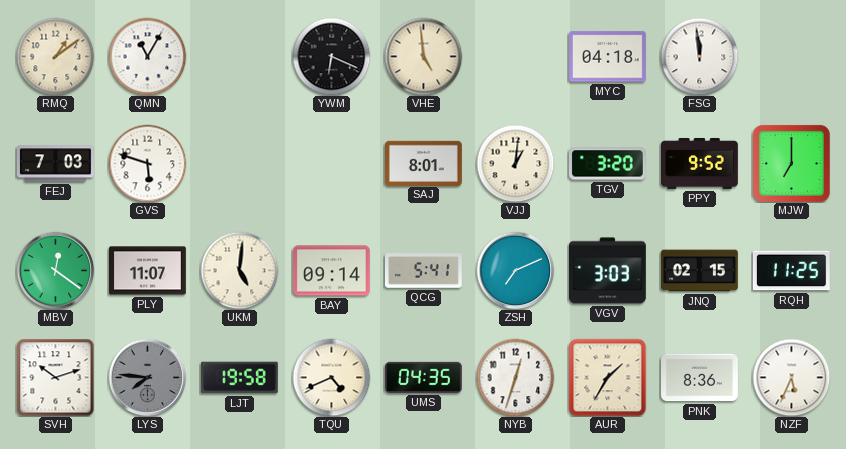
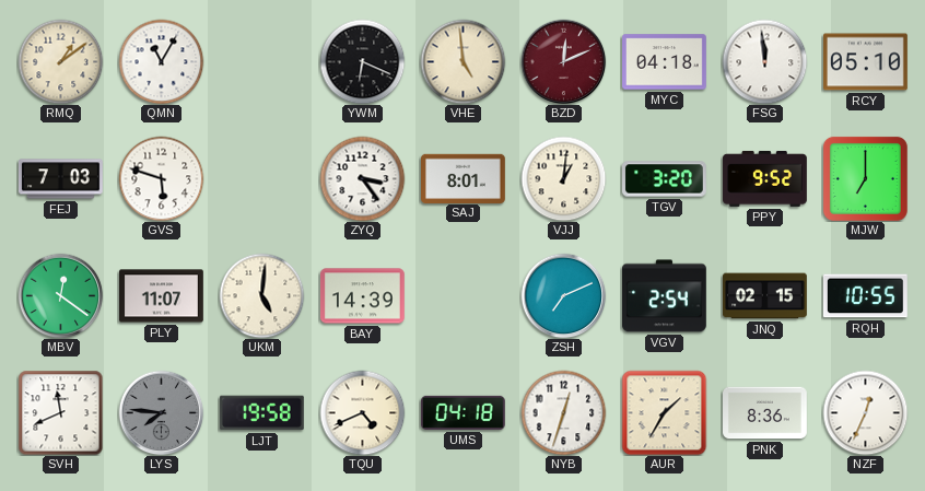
BZD: none -> 12:11
RCY: none -> 05:10
ZYQ: none -> 3:24
BAY: 09:14 -> 14:39
QCG: 5:41 -> none
VGV: 3:03 -> 2:54
RQH: 11:25 -> 10:55
SVH: 10:12 -> 11:41
UMS: 04:35 -> 04:18
NZF: 5:34 -> 12:34
